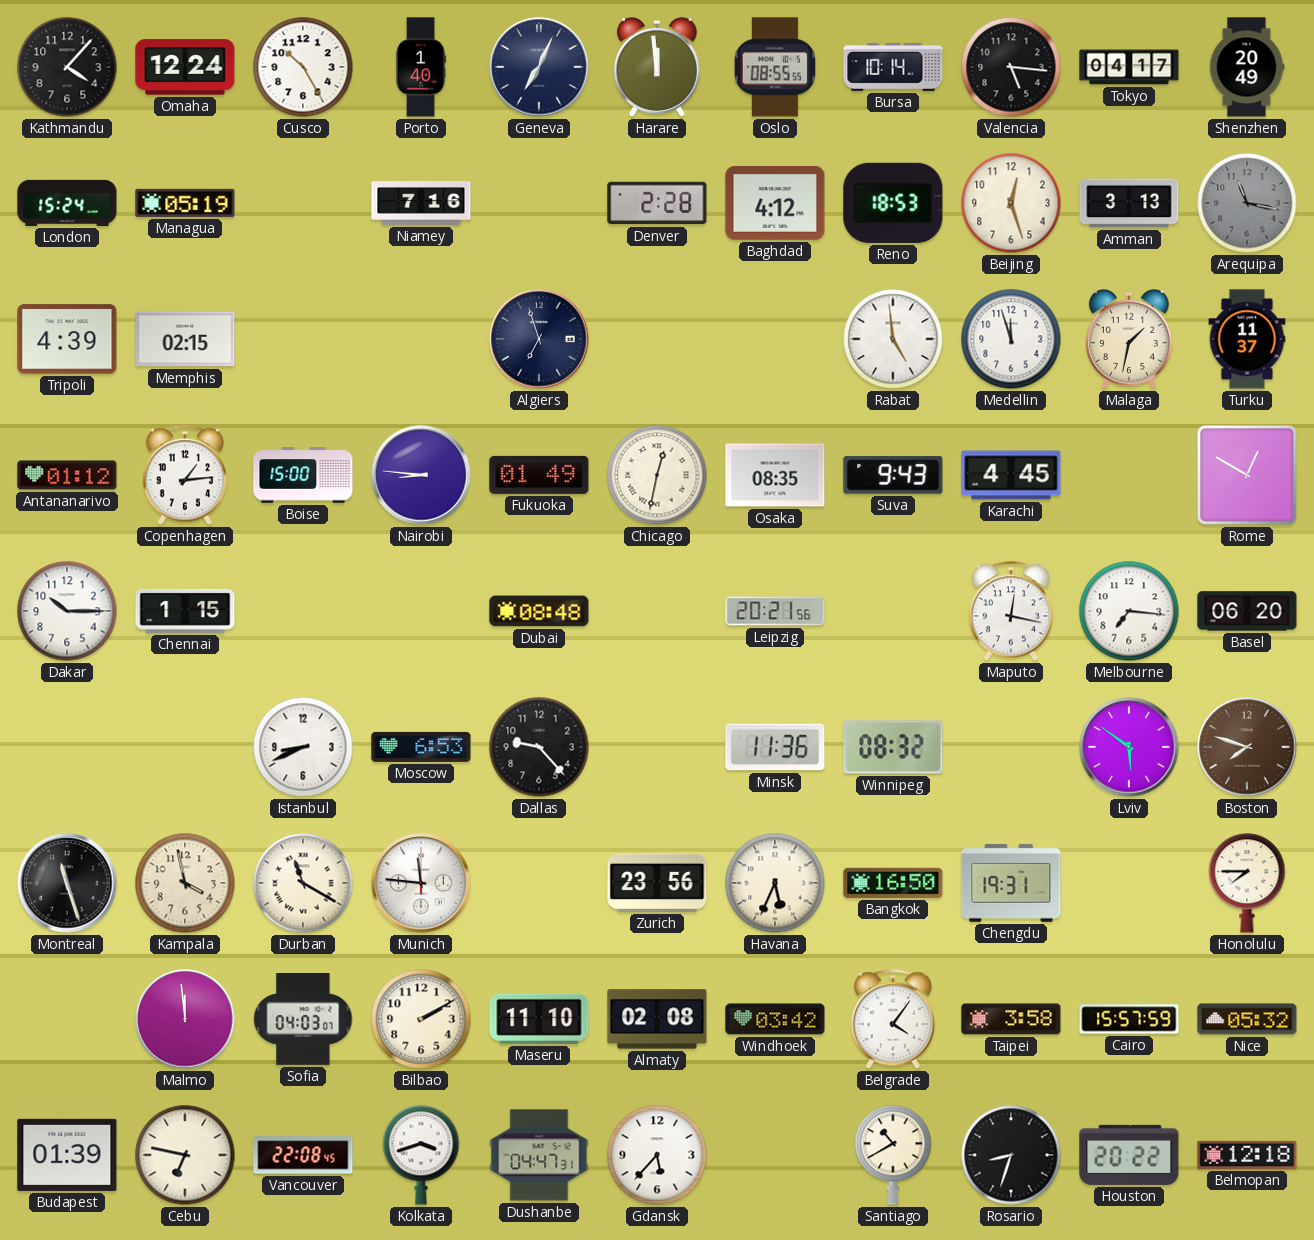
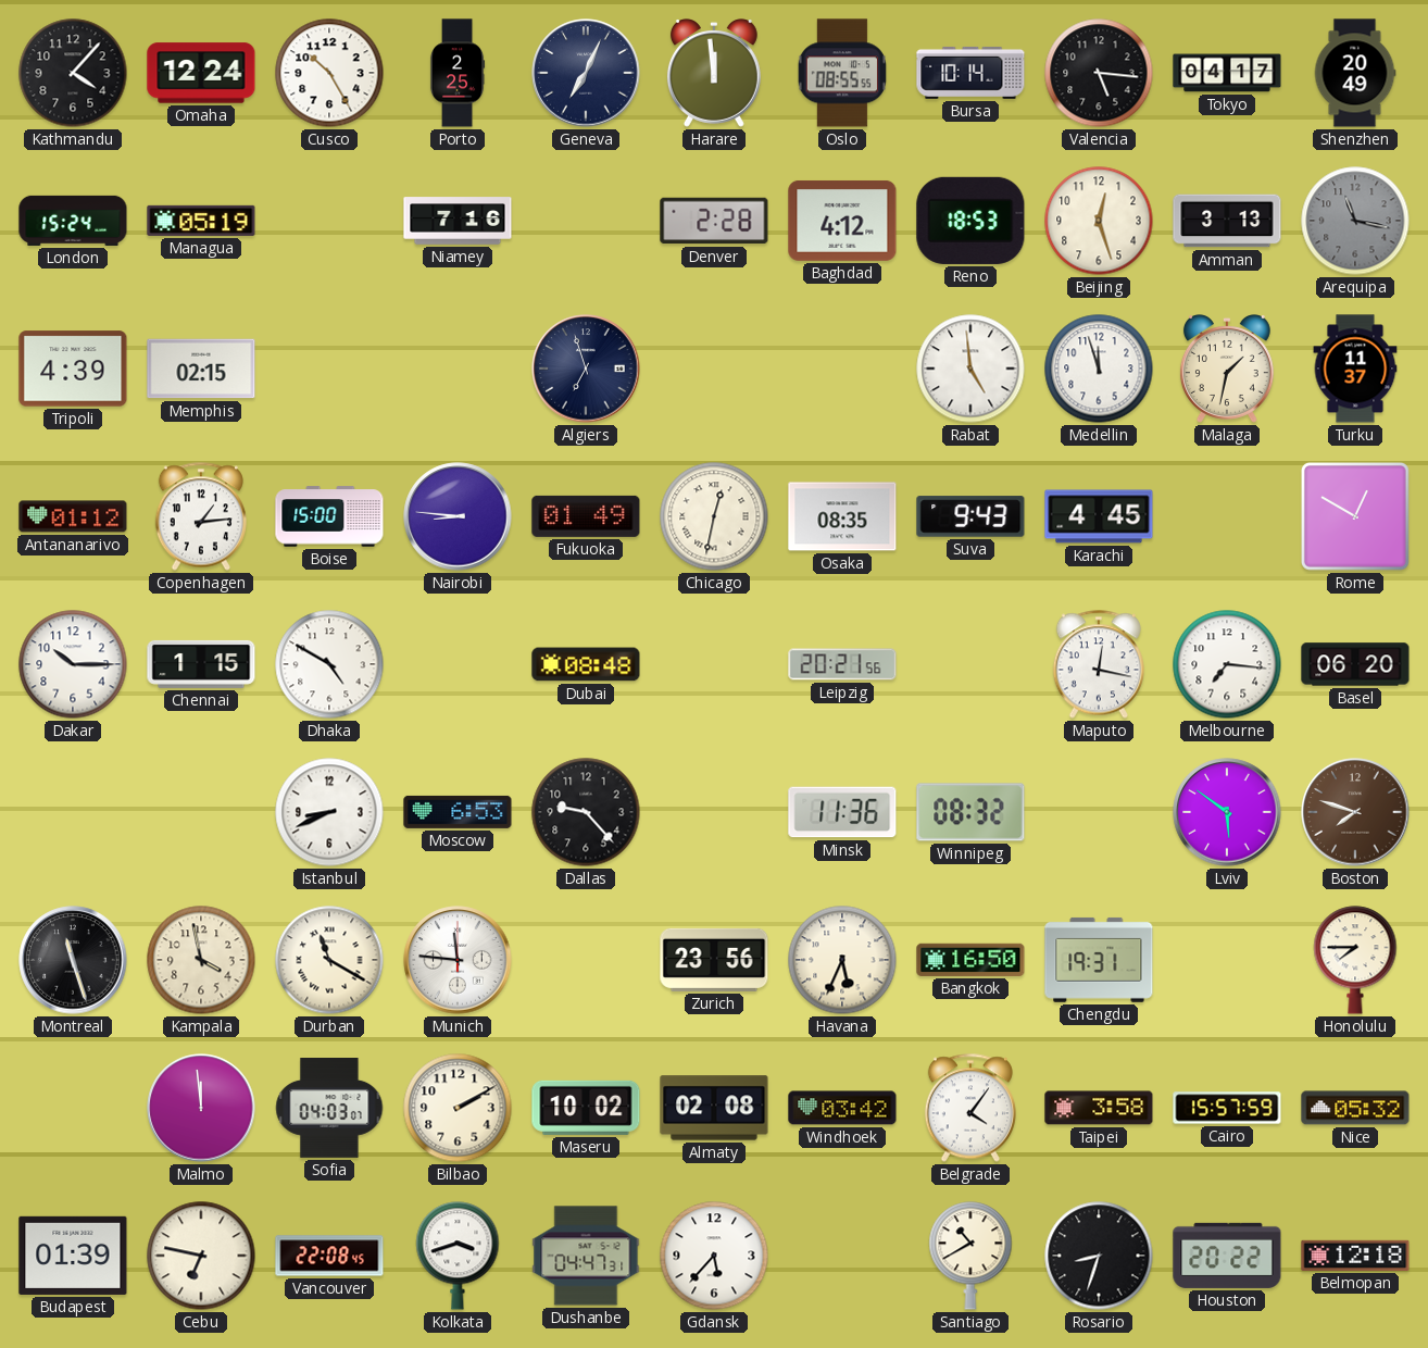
Porto: 1:40 -> 2:25
Dhaka: none -> 4:50
Maseru: 11:10 -> 10:02
